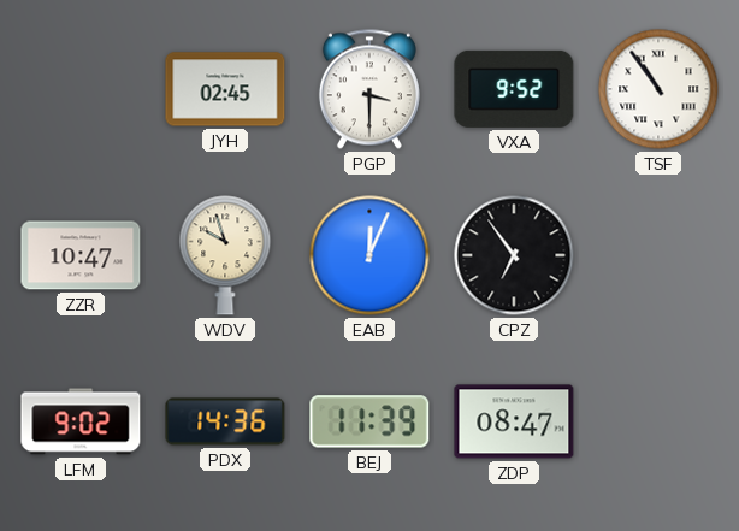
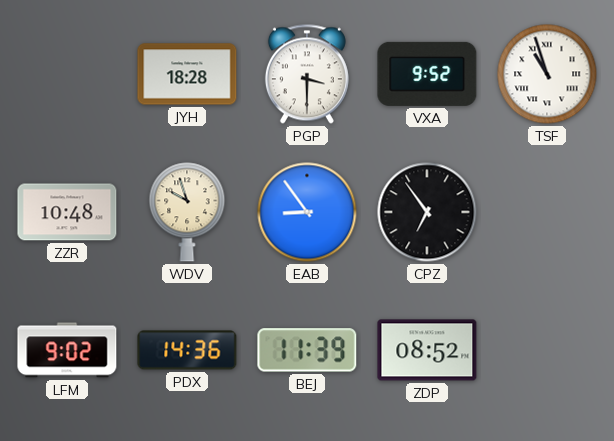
JYH: 02:45 -> 18:28
TSF: 10:54 -> 10:57
ZZR: 10:47 -> 10:48
EAB: 12:04 -> 8:54
ZDP: 08:47 -> 08:52
